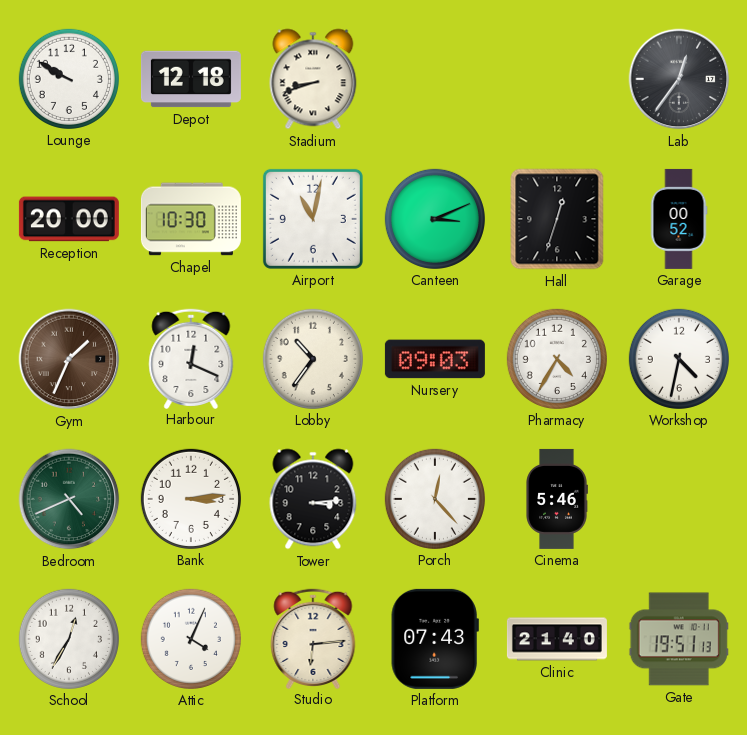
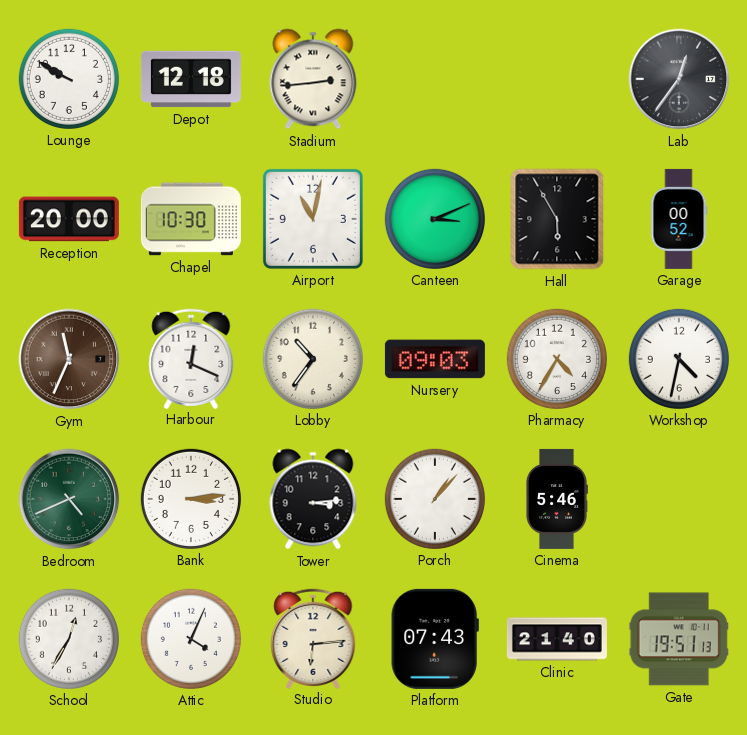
Stadium: 8:42 -> 2:44
Hall: 12:33 -> 5:55
Gym: 1:34 -> 11:34
Porch: 12:23 -> 1:07
